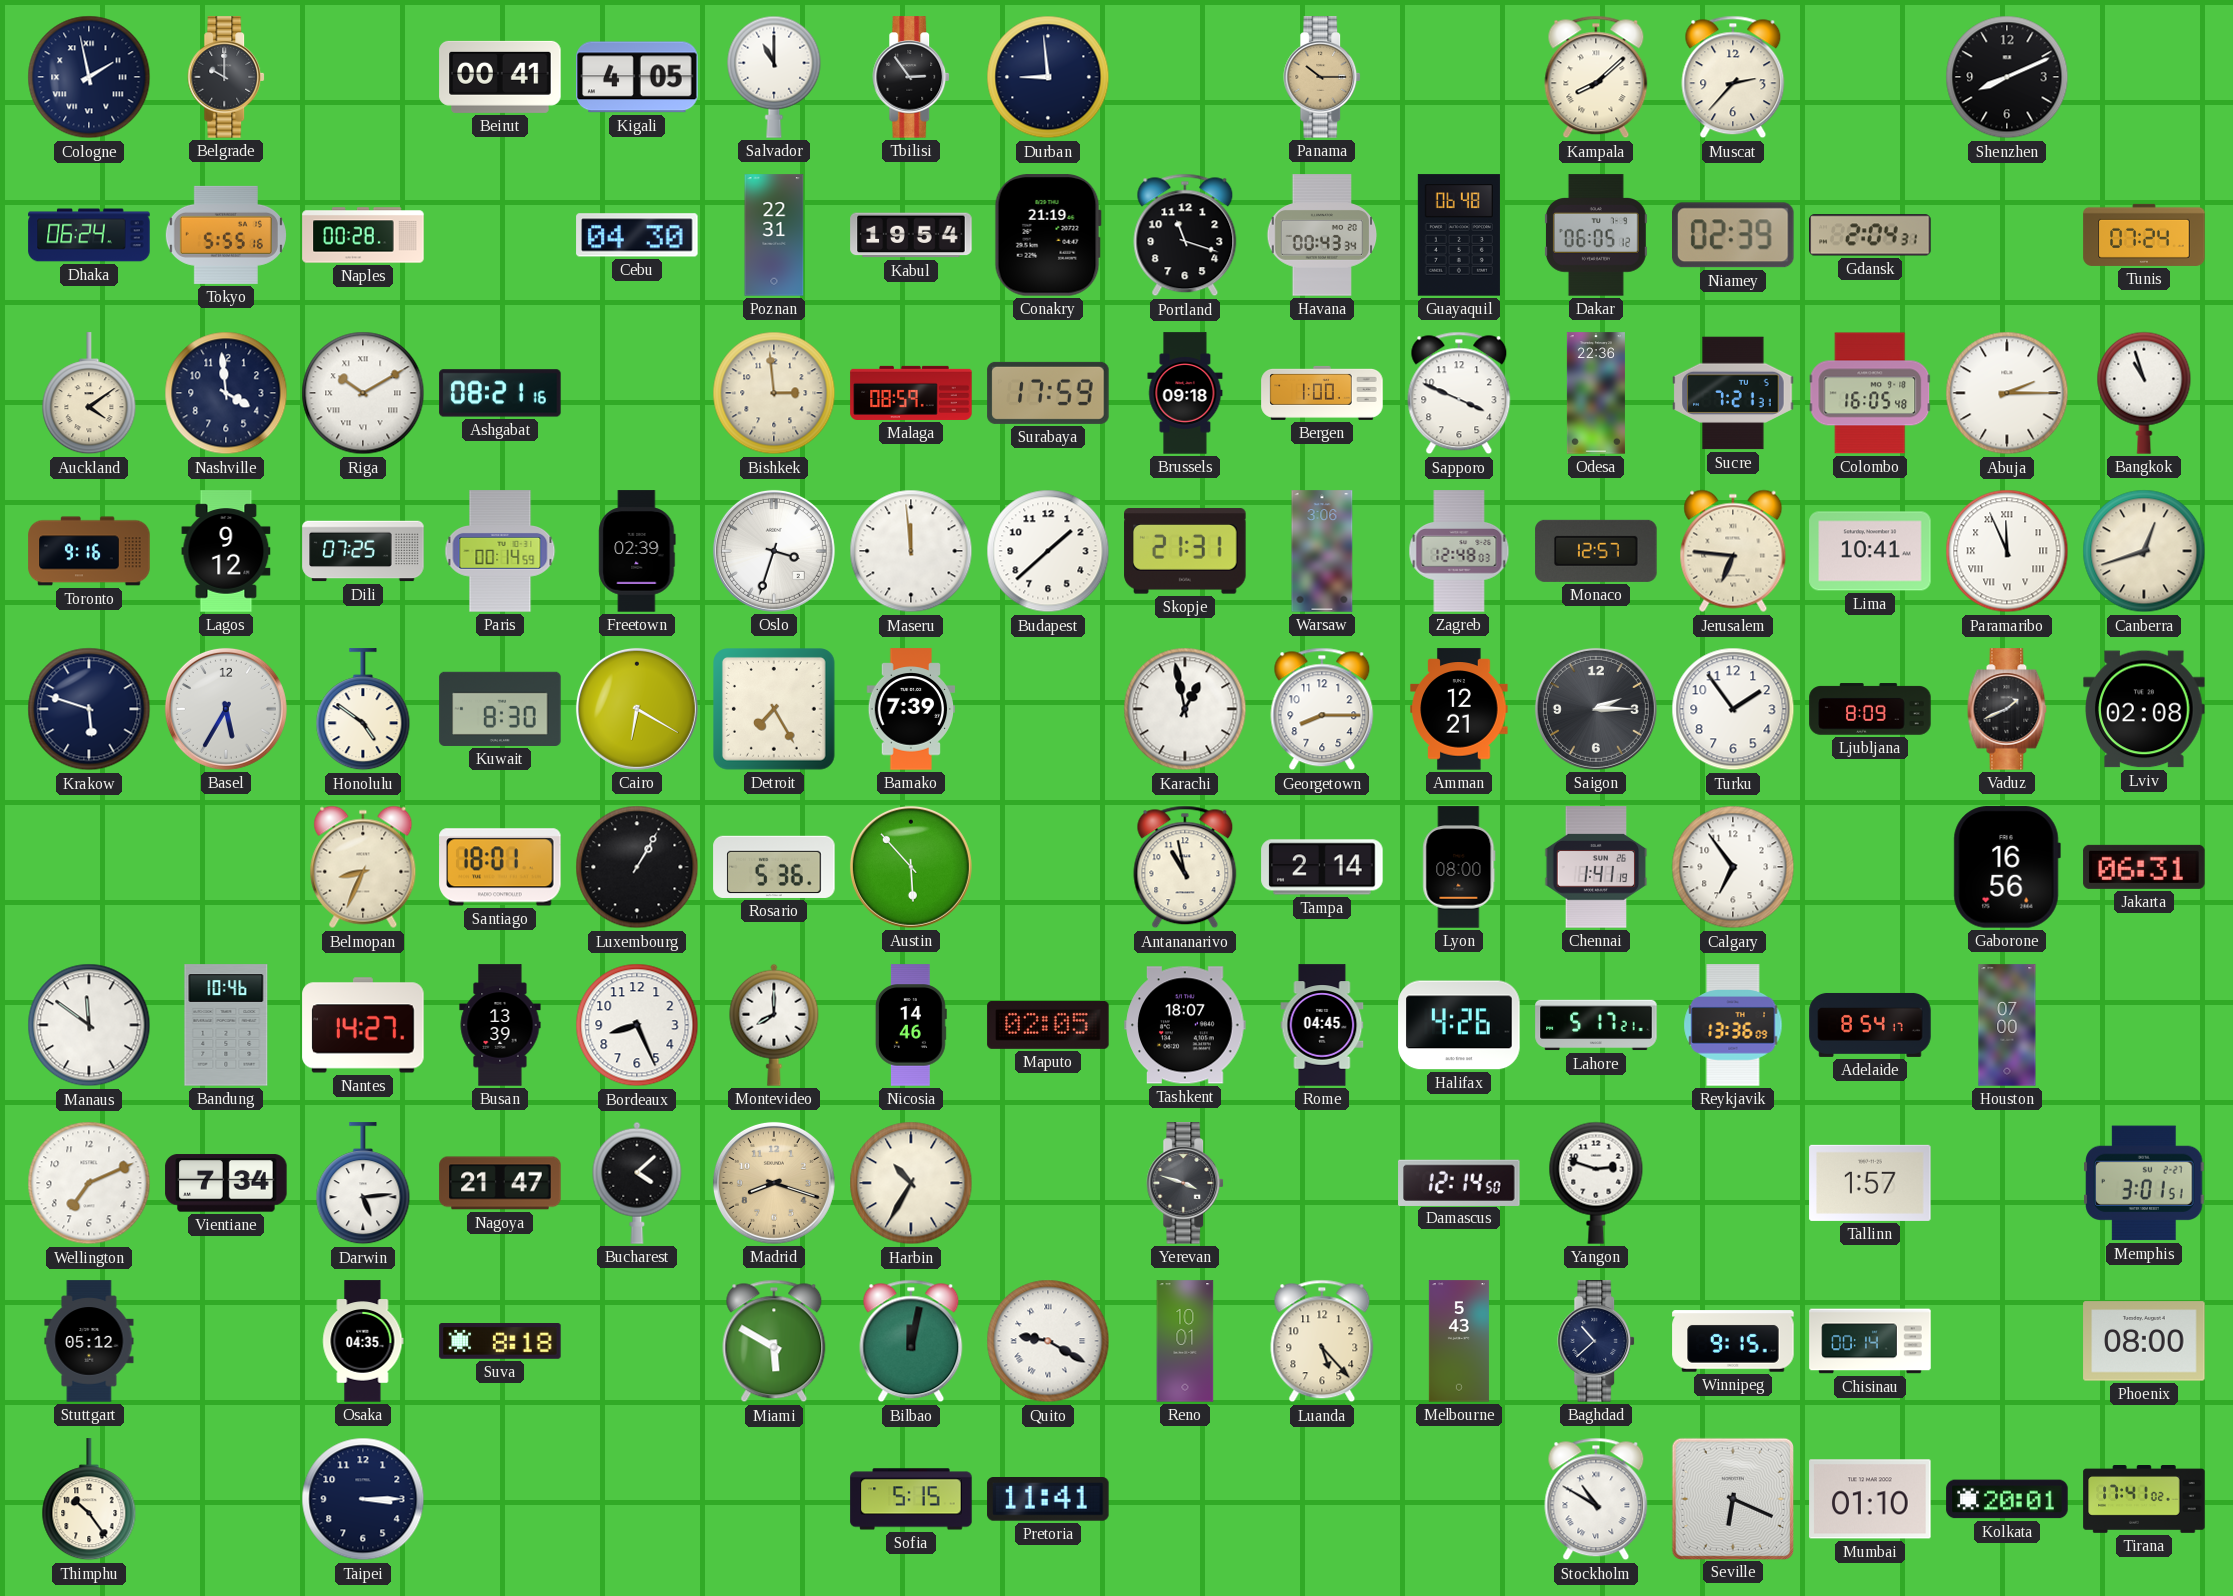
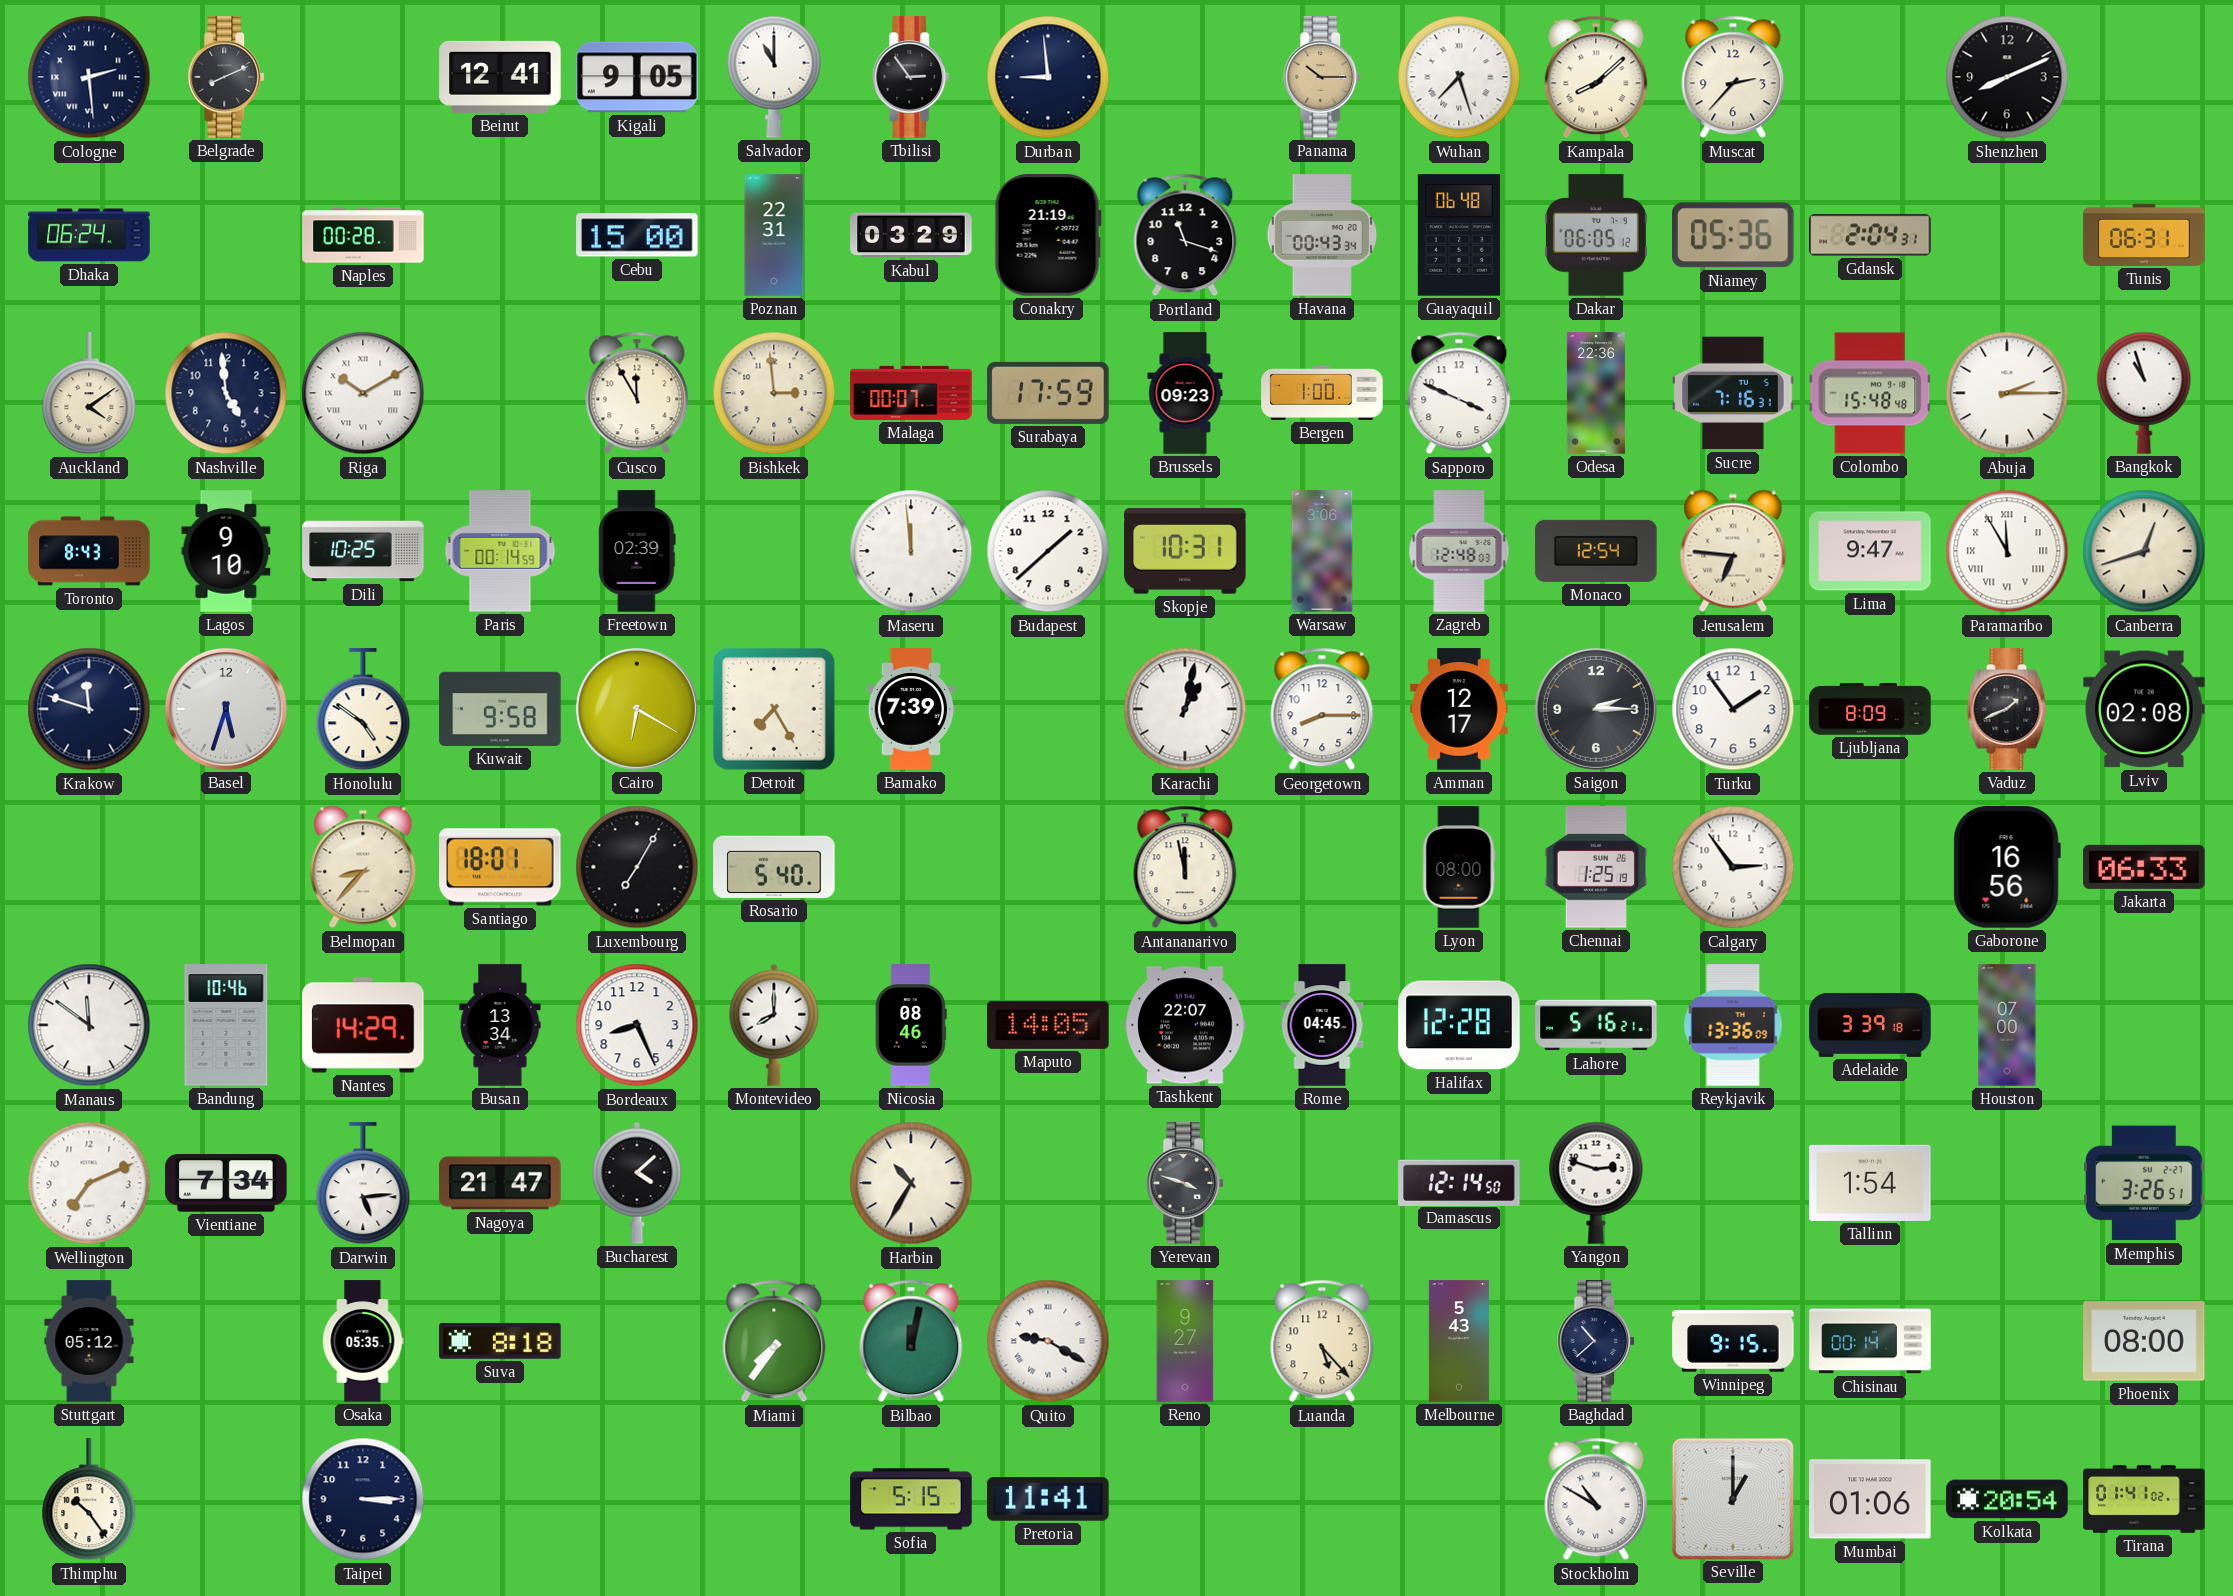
Cologne: 1:58 -> 2:29
Belgrade: 10:00 -> 8:11
Beirut: 00:41 -> 12:41
Kigali: 4:05 -> 9:05
Wuhan: none -> 7:27
Tokyo: 5:55 -> none
Cebu: 04:30 -> 15:00
Kabul: 19:54 -> 03:29
Niamey: 02:39 -> 05:36
Tunis: 07:24 -> 06:31
Nashville: 3:59 -> 4:59
Ashgabat: 08:21 -> none
Cusco: none -> 11:55
Malaga: 08:59 -> 00:07
Brussels: 09:18 -> 09:23
Sucre: 7:21 -> 7:16
Colombo: 16:05 -> 15:48
Toronto: 9:16 -> 8:43
Lagos: 9:12 -> 9:10
Dili: 07:25 -> 10:25
Oslo: 3:33 -> none
Skopje: 21:31 -> 10:31
Monaco: 12:57 -> 12:54
Lima: 10:41 -> 9:47
Paramaribo: 11:56 -> 11:55
Krakow: 5:48 -> 11:48
Basel: 5:35 -> 5:33
Kuwait: 8:30 -> 9:58
Karachi: 12:58 -> 1:02
Amman: 12:21 -> 12:17
Belmopan: 8:34 -> 8:37
Luxembourg: 1:05 -> 7:05
Rosario: 5:36 -> 5:40
Austin: 5:53 -> none
Antananarivo: 10:58 -> 11:58
Tampa: 2:14 -> none
Chennai: 1:41 -> 1:25
Calgary: 6:54 -> 2:54
Jakarta: 06:31 -> 06:33
Nantes: 14:27 -> 14:29
Busan: 13:39 -> 13:34
Nicosia: 14:46 -> 08:46
Maputo: 02:05 -> 14:05
Tashkent: 18:07 -> 22:07
Halifax: 4:26 -> 12:28
Lahore: 5:17 -> 5:16
Adelaide: 8:54 -> 3:39
Madrid: 8:18 -> none
Tallinn: 1:57 -> 1:54
Memphis: 3:01 -> 3:26
Osaka: 04:35 -> 05:35
Miami: 5:50 -> 7:36
Reno: 10:01 -> 9:27
Seville: 6:19 -> 1:00
Mumbai: 01:10 -> 01:06
Kolkata: 20:01 -> 20:54
Tirana: 17:41 -> 01:41
